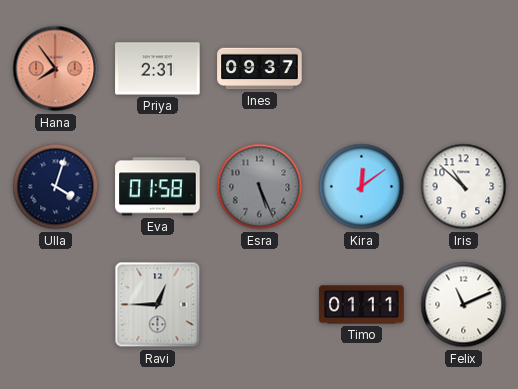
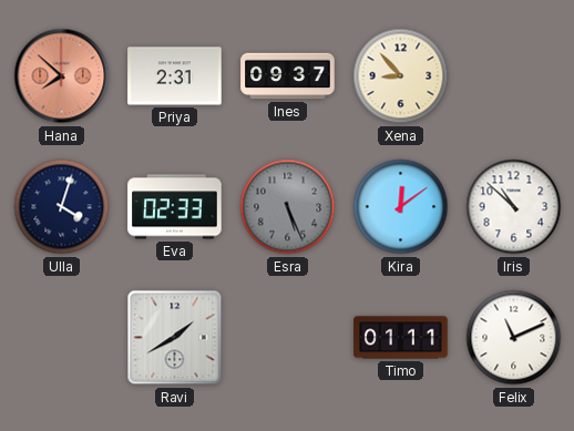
Hana: 7:54 -> 7:52
Xena: none -> 8:53
Eva: 01:58 -> 02:33
Ravi: 12:45 -> 1:40
